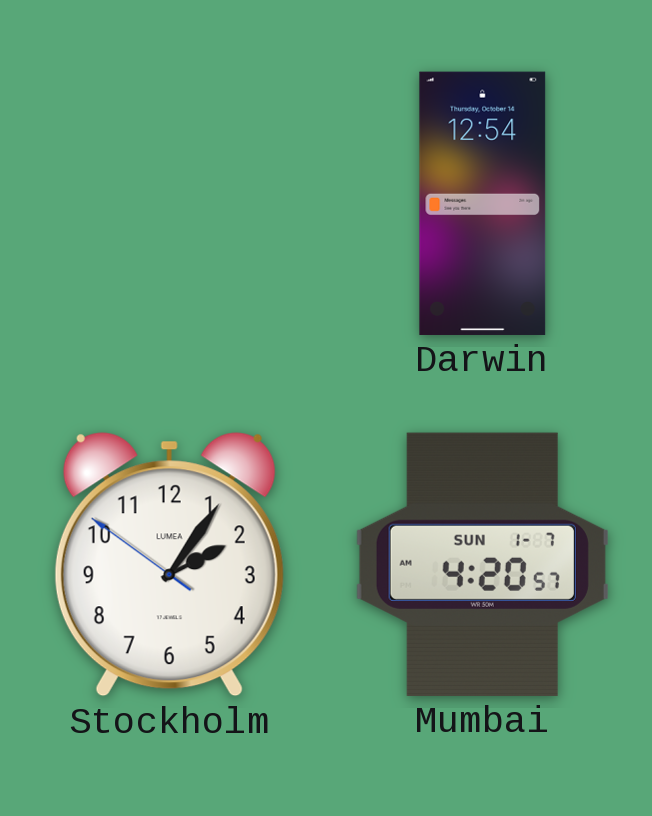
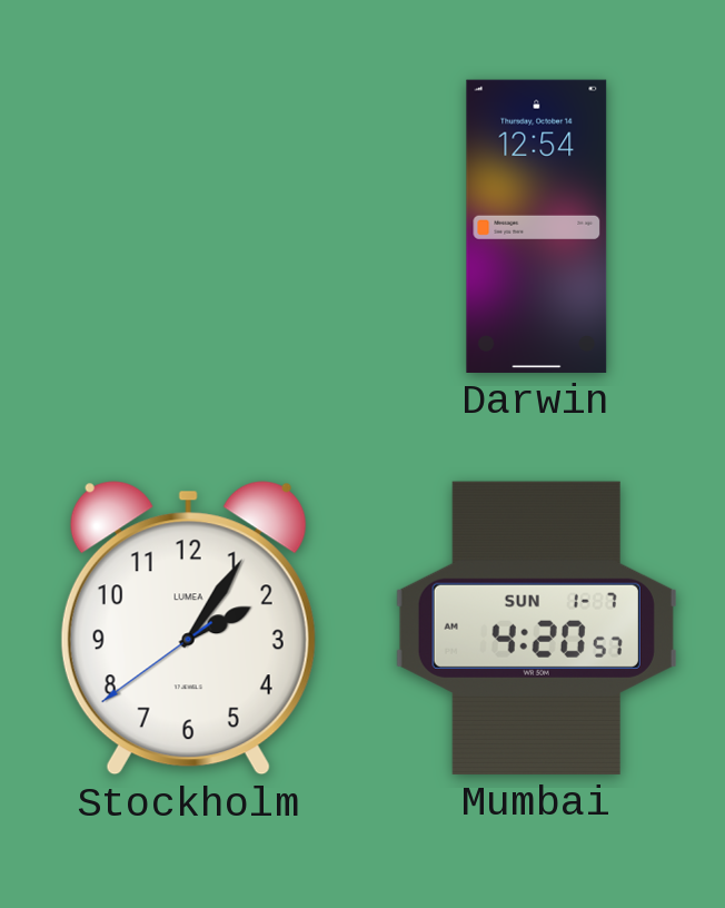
Stockholm: 2:05:51 -> 2:05:39
